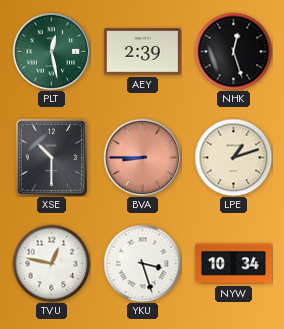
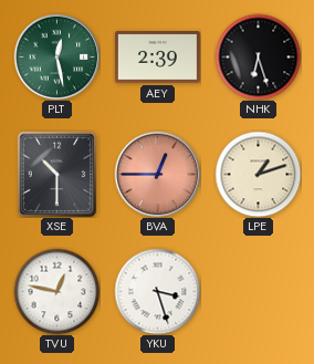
NHK: 12:27 -> 6:27
BVA: 8:45 -> 12:45
NYW: 10:34 -> none
